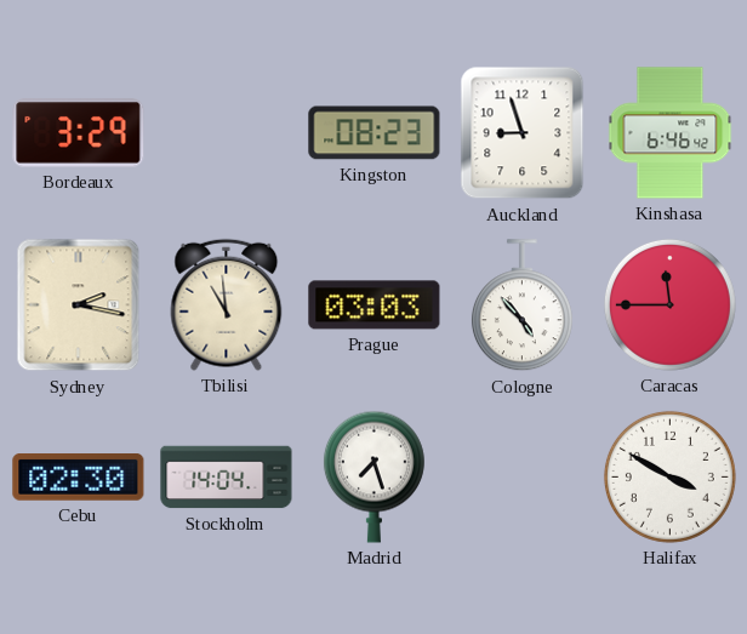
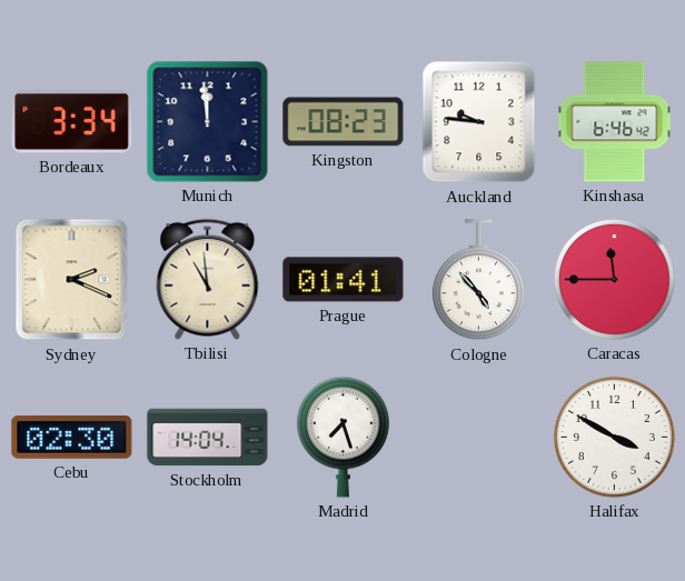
Bordeaux: 3:29 -> 3:34
Munich: none -> 11:59
Auckland: 8:57 -> 9:46
Sydney: 2:17 -> 2:19
Prague: 03:03 -> 01:41
